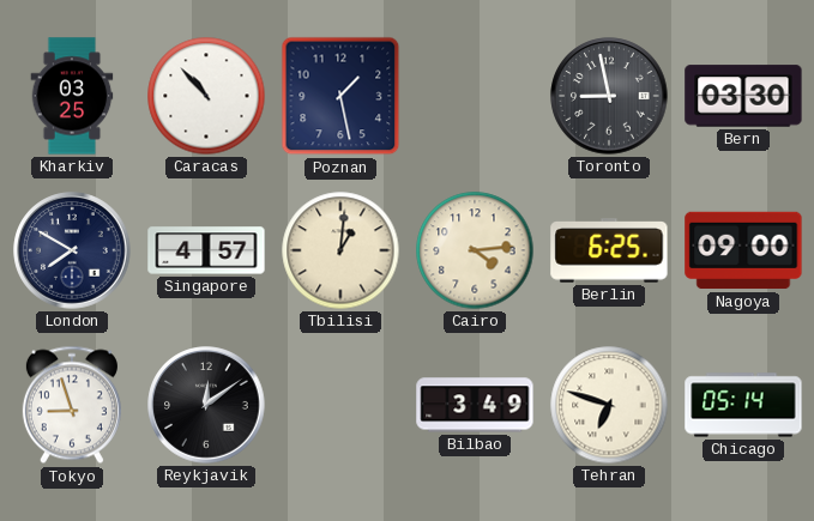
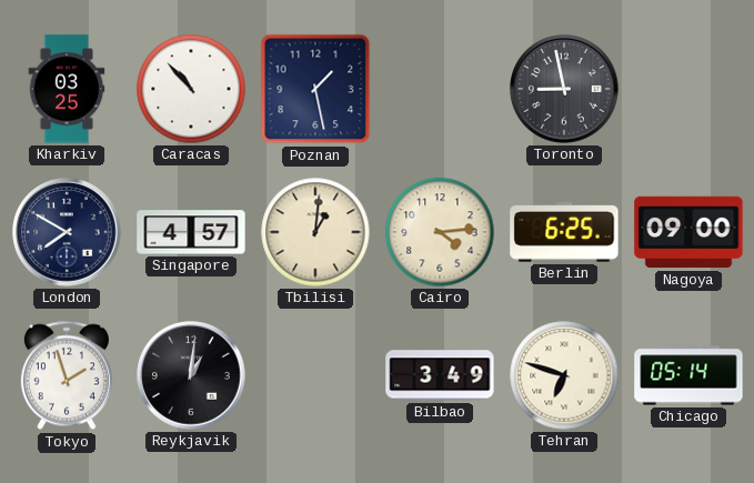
Bern: 03:30 -> none
Tokyo: 8:57 -> 1:57
Reykjavik: 12:09 -> 1:01
